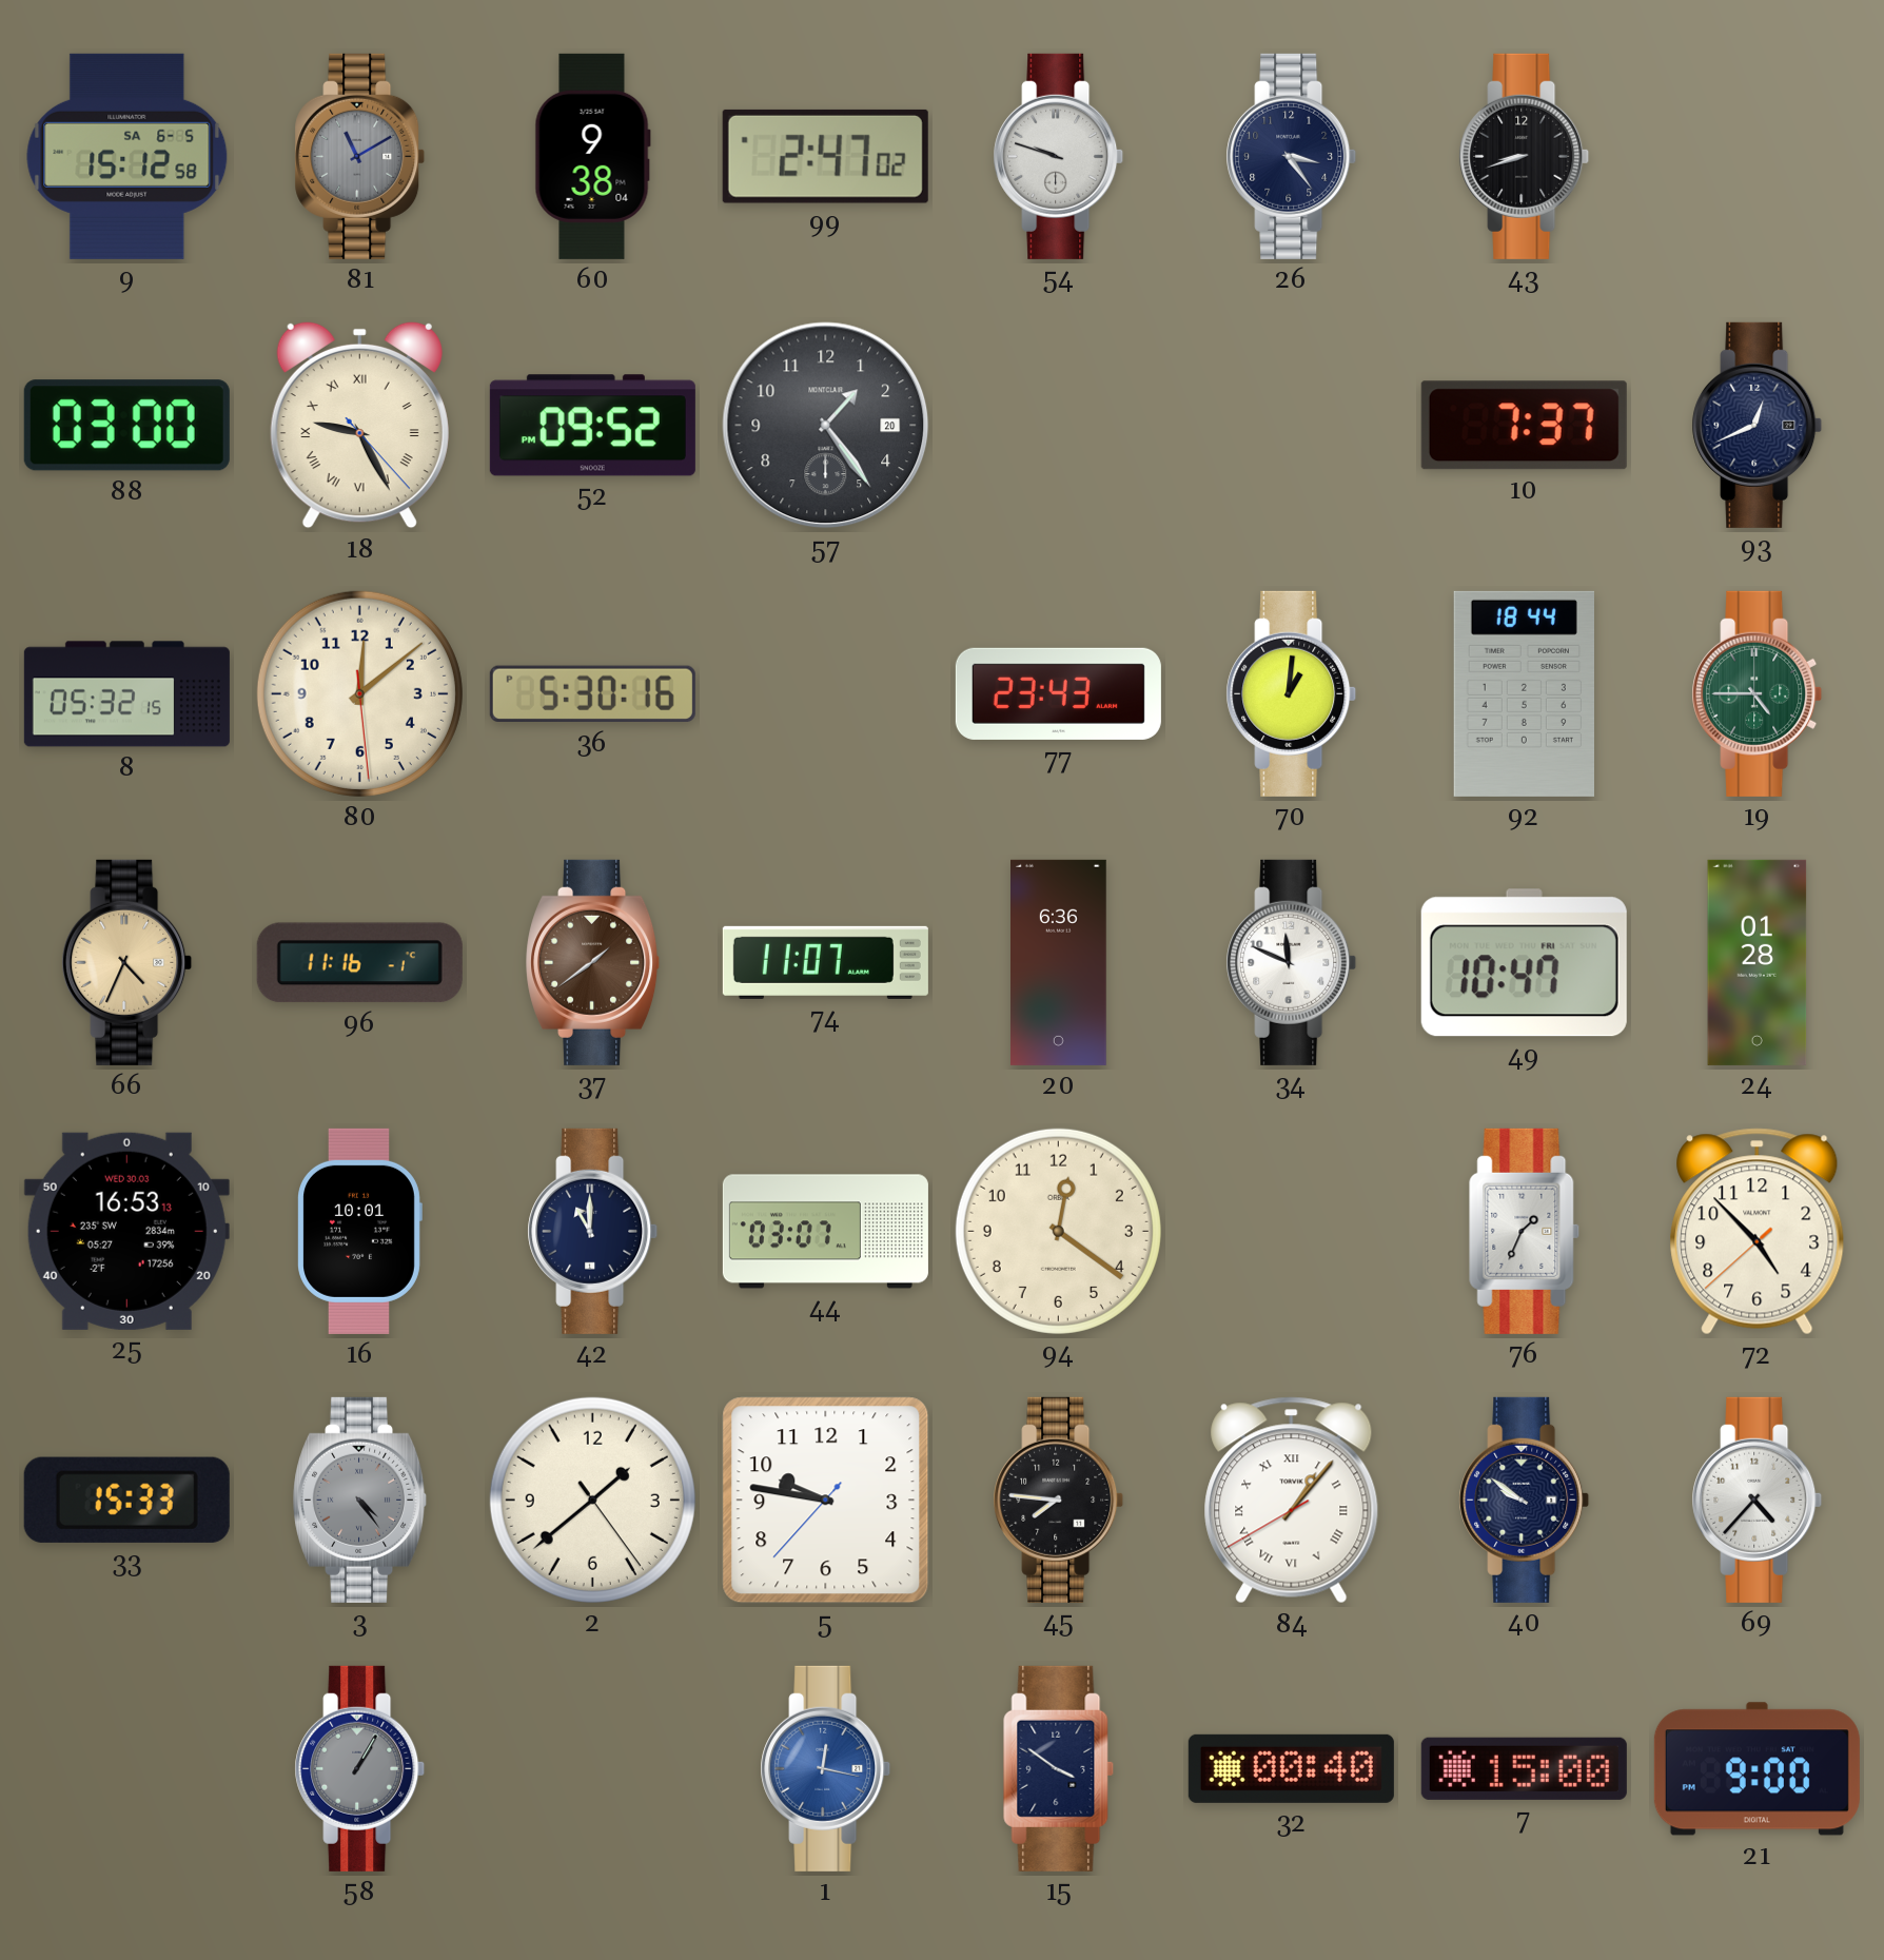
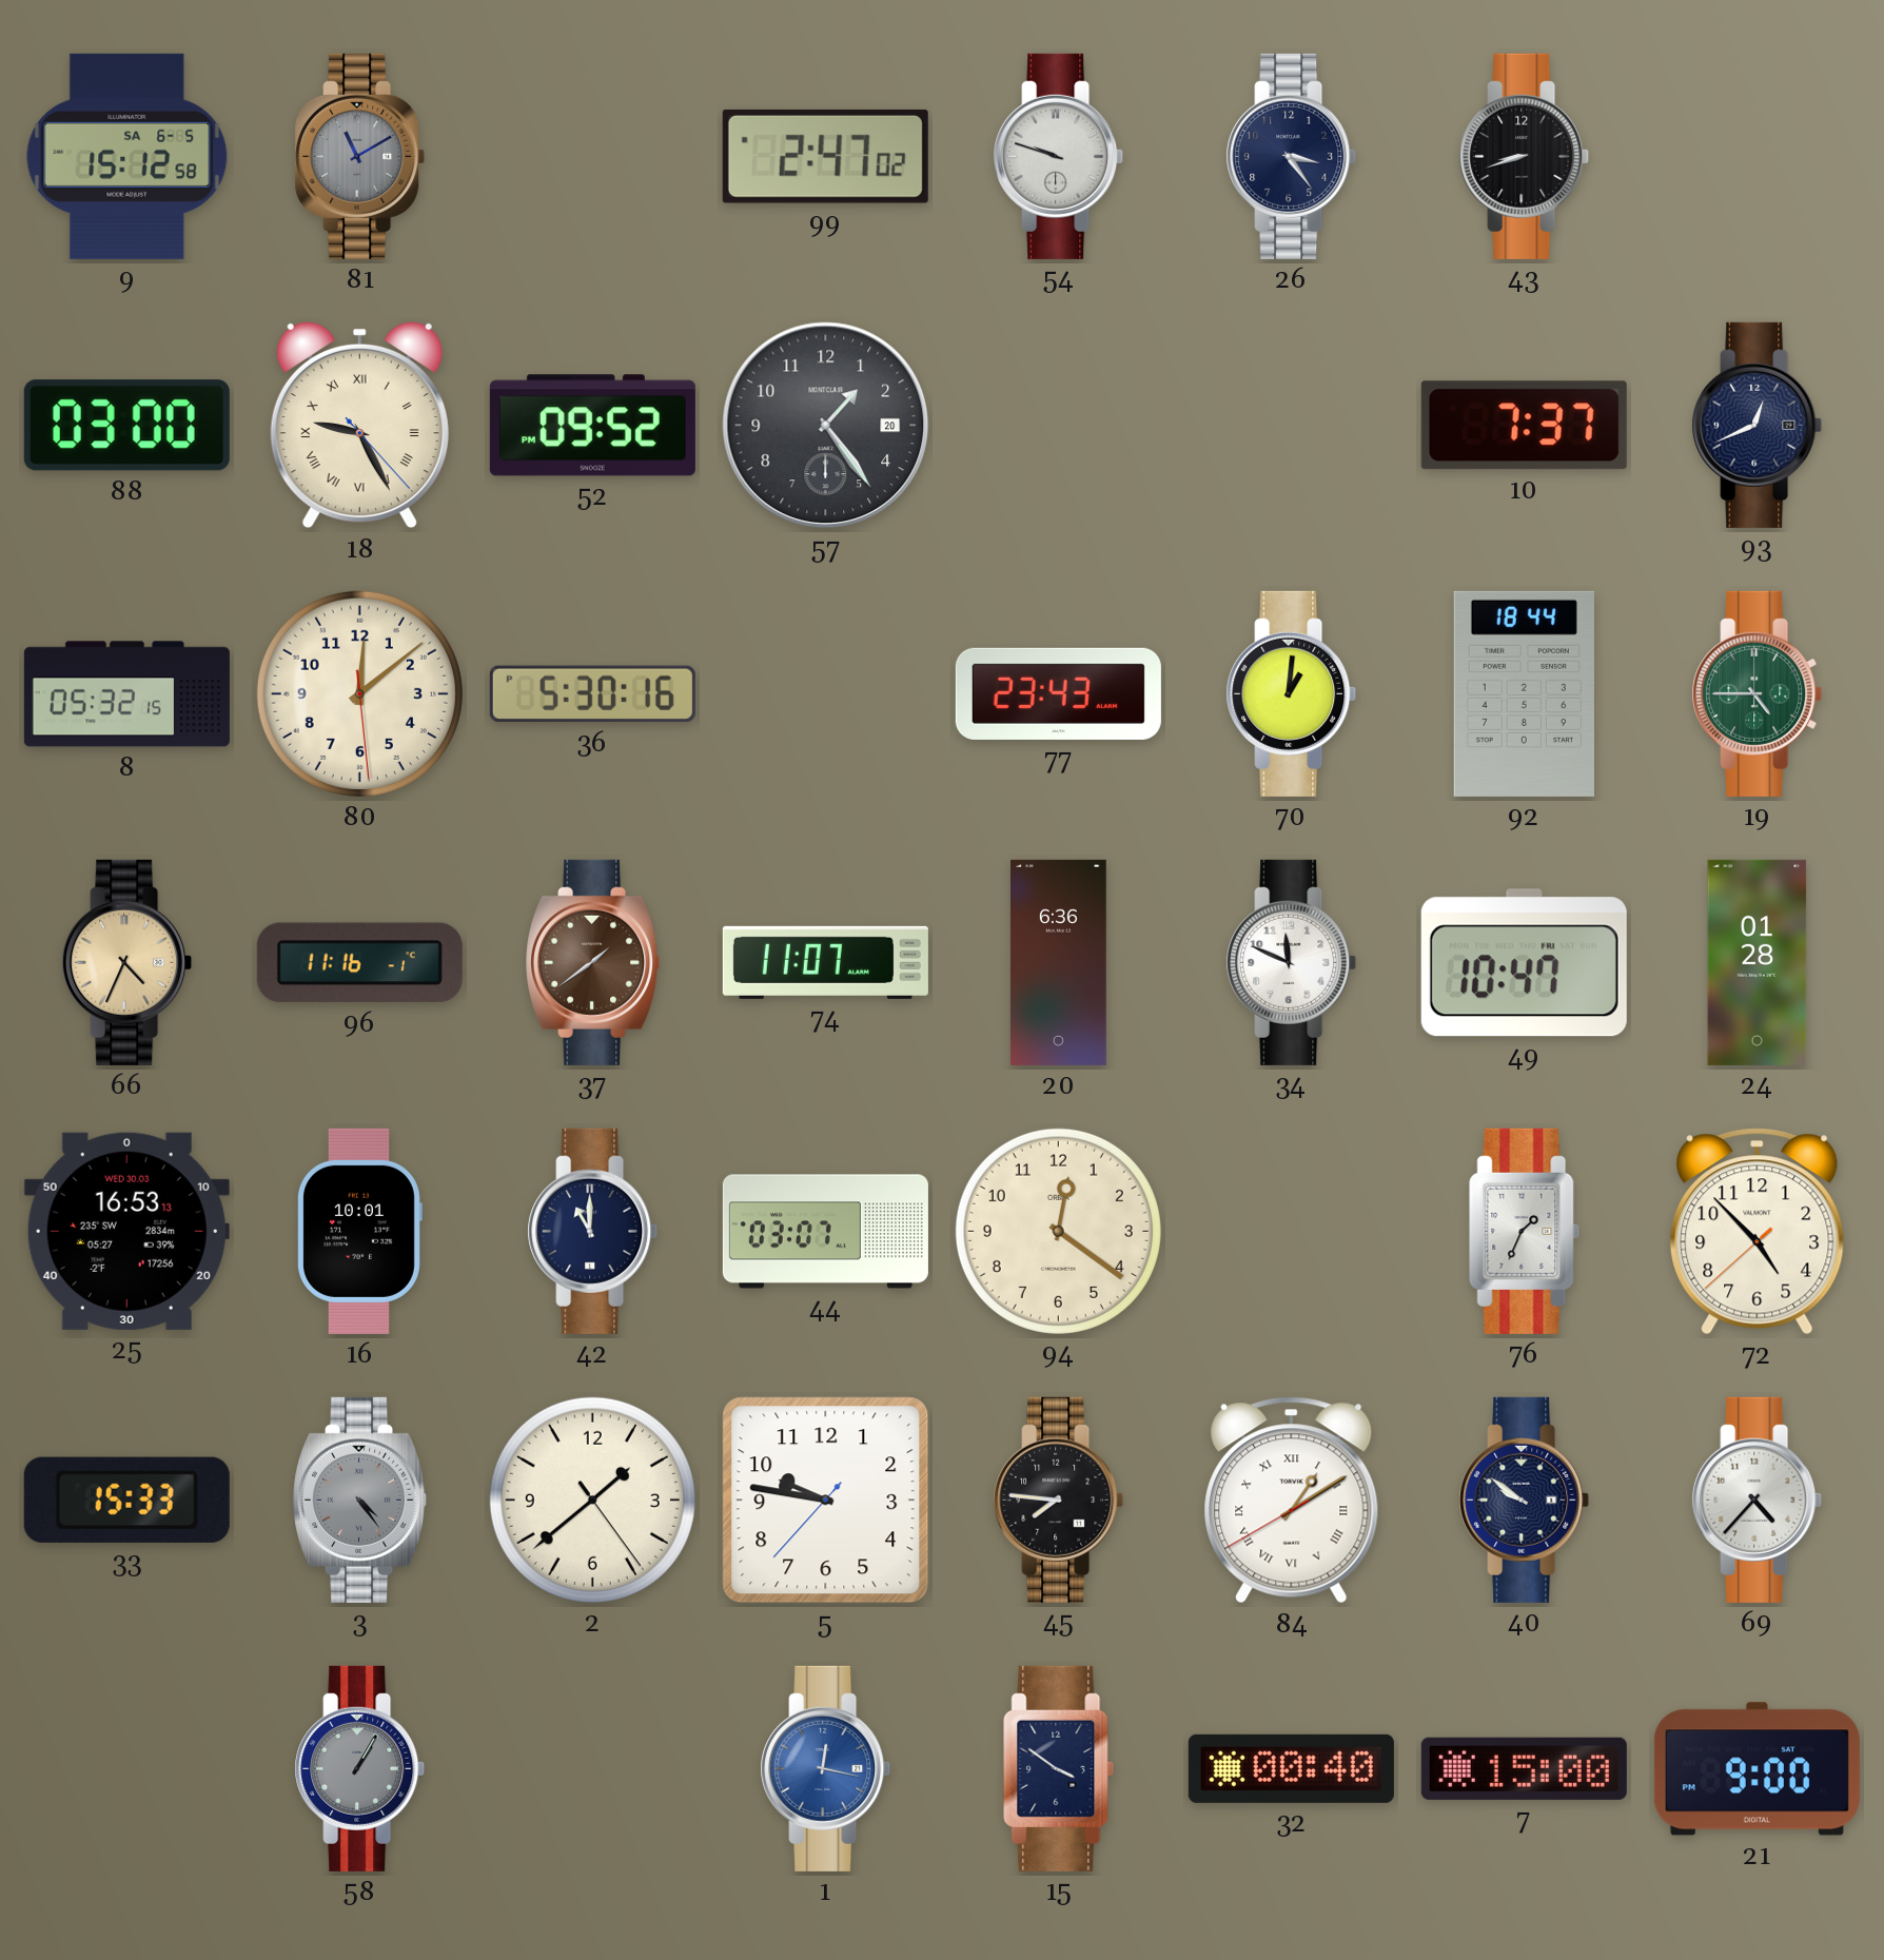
60: 9:38 -> none
84: 1:06 -> 1:09
